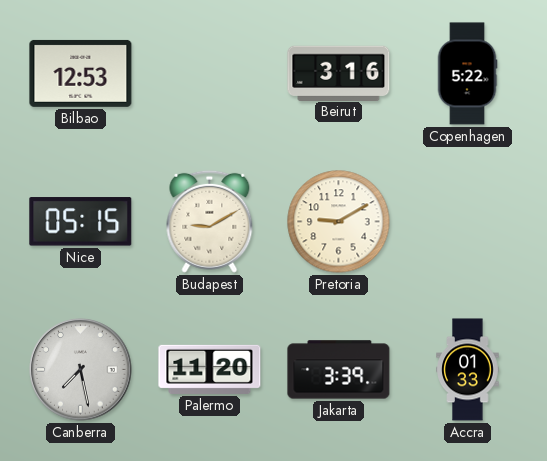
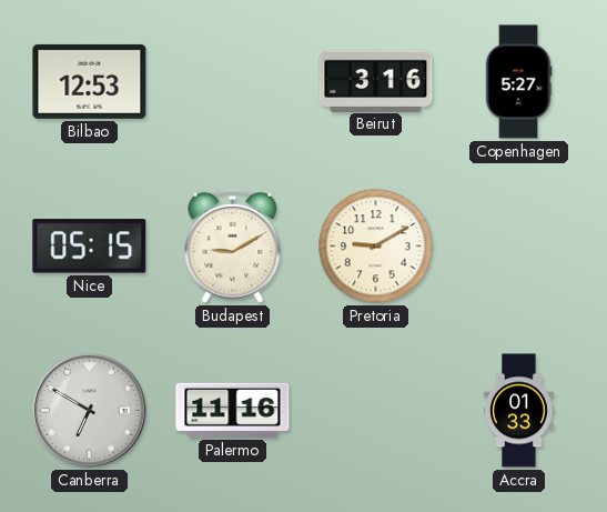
Copenhagen: 5:22 -> 5:27
Canberra: 7:28 -> 6:50
Palermo: 11:20 -> 11:16
Jakarta: 3:39 -> none
